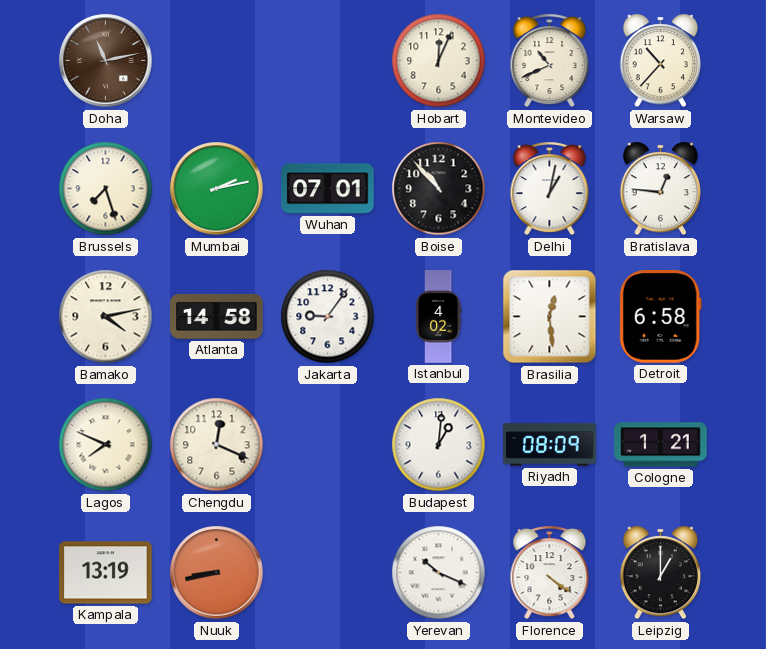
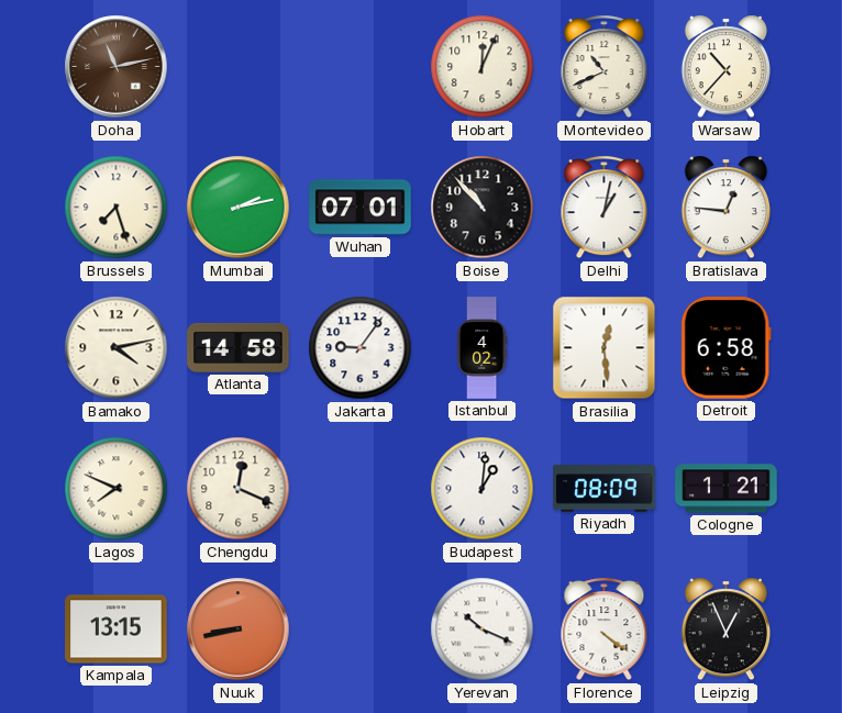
Kampala: 13:19 -> 13:15
Leipzig: 1:00 -> 12:56
